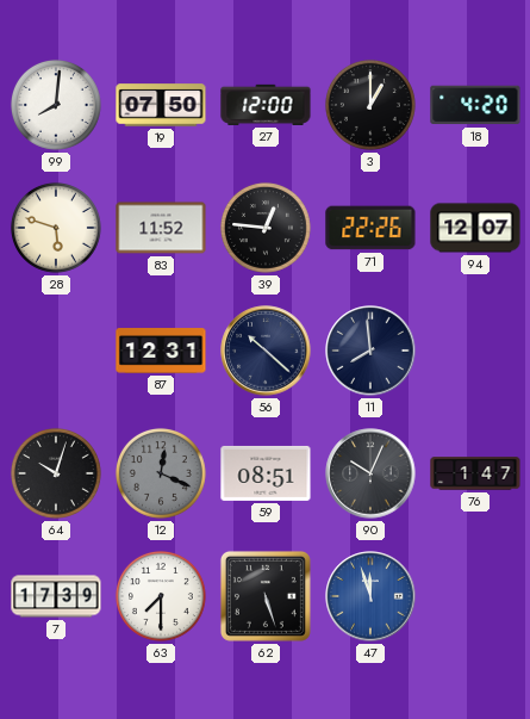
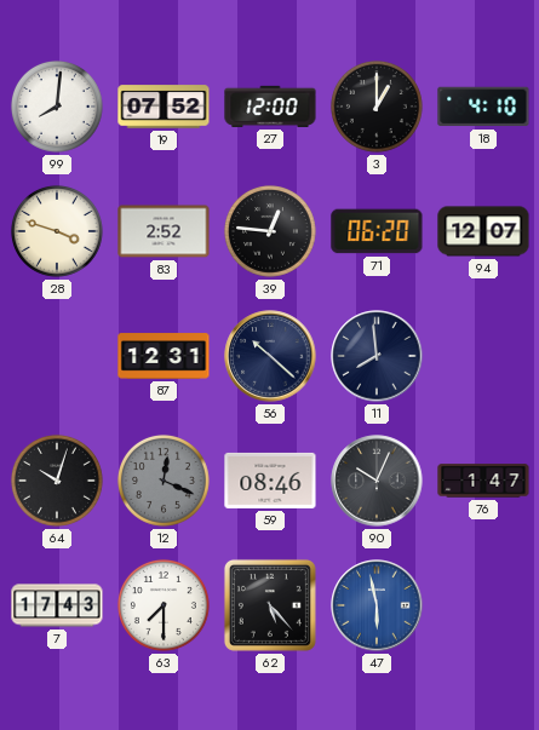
19: 07:50 -> 07:52
18: 4:20 -> 4:10
28: 5:48 -> 3:48
83: 11:52 -> 2:52
71: 22:26 -> 06:20
59: 08:51 -> 08:46
7: 17:39 -> 17:43
62: 5:27 -> 5:23
47: 11:57 -> 5:58
